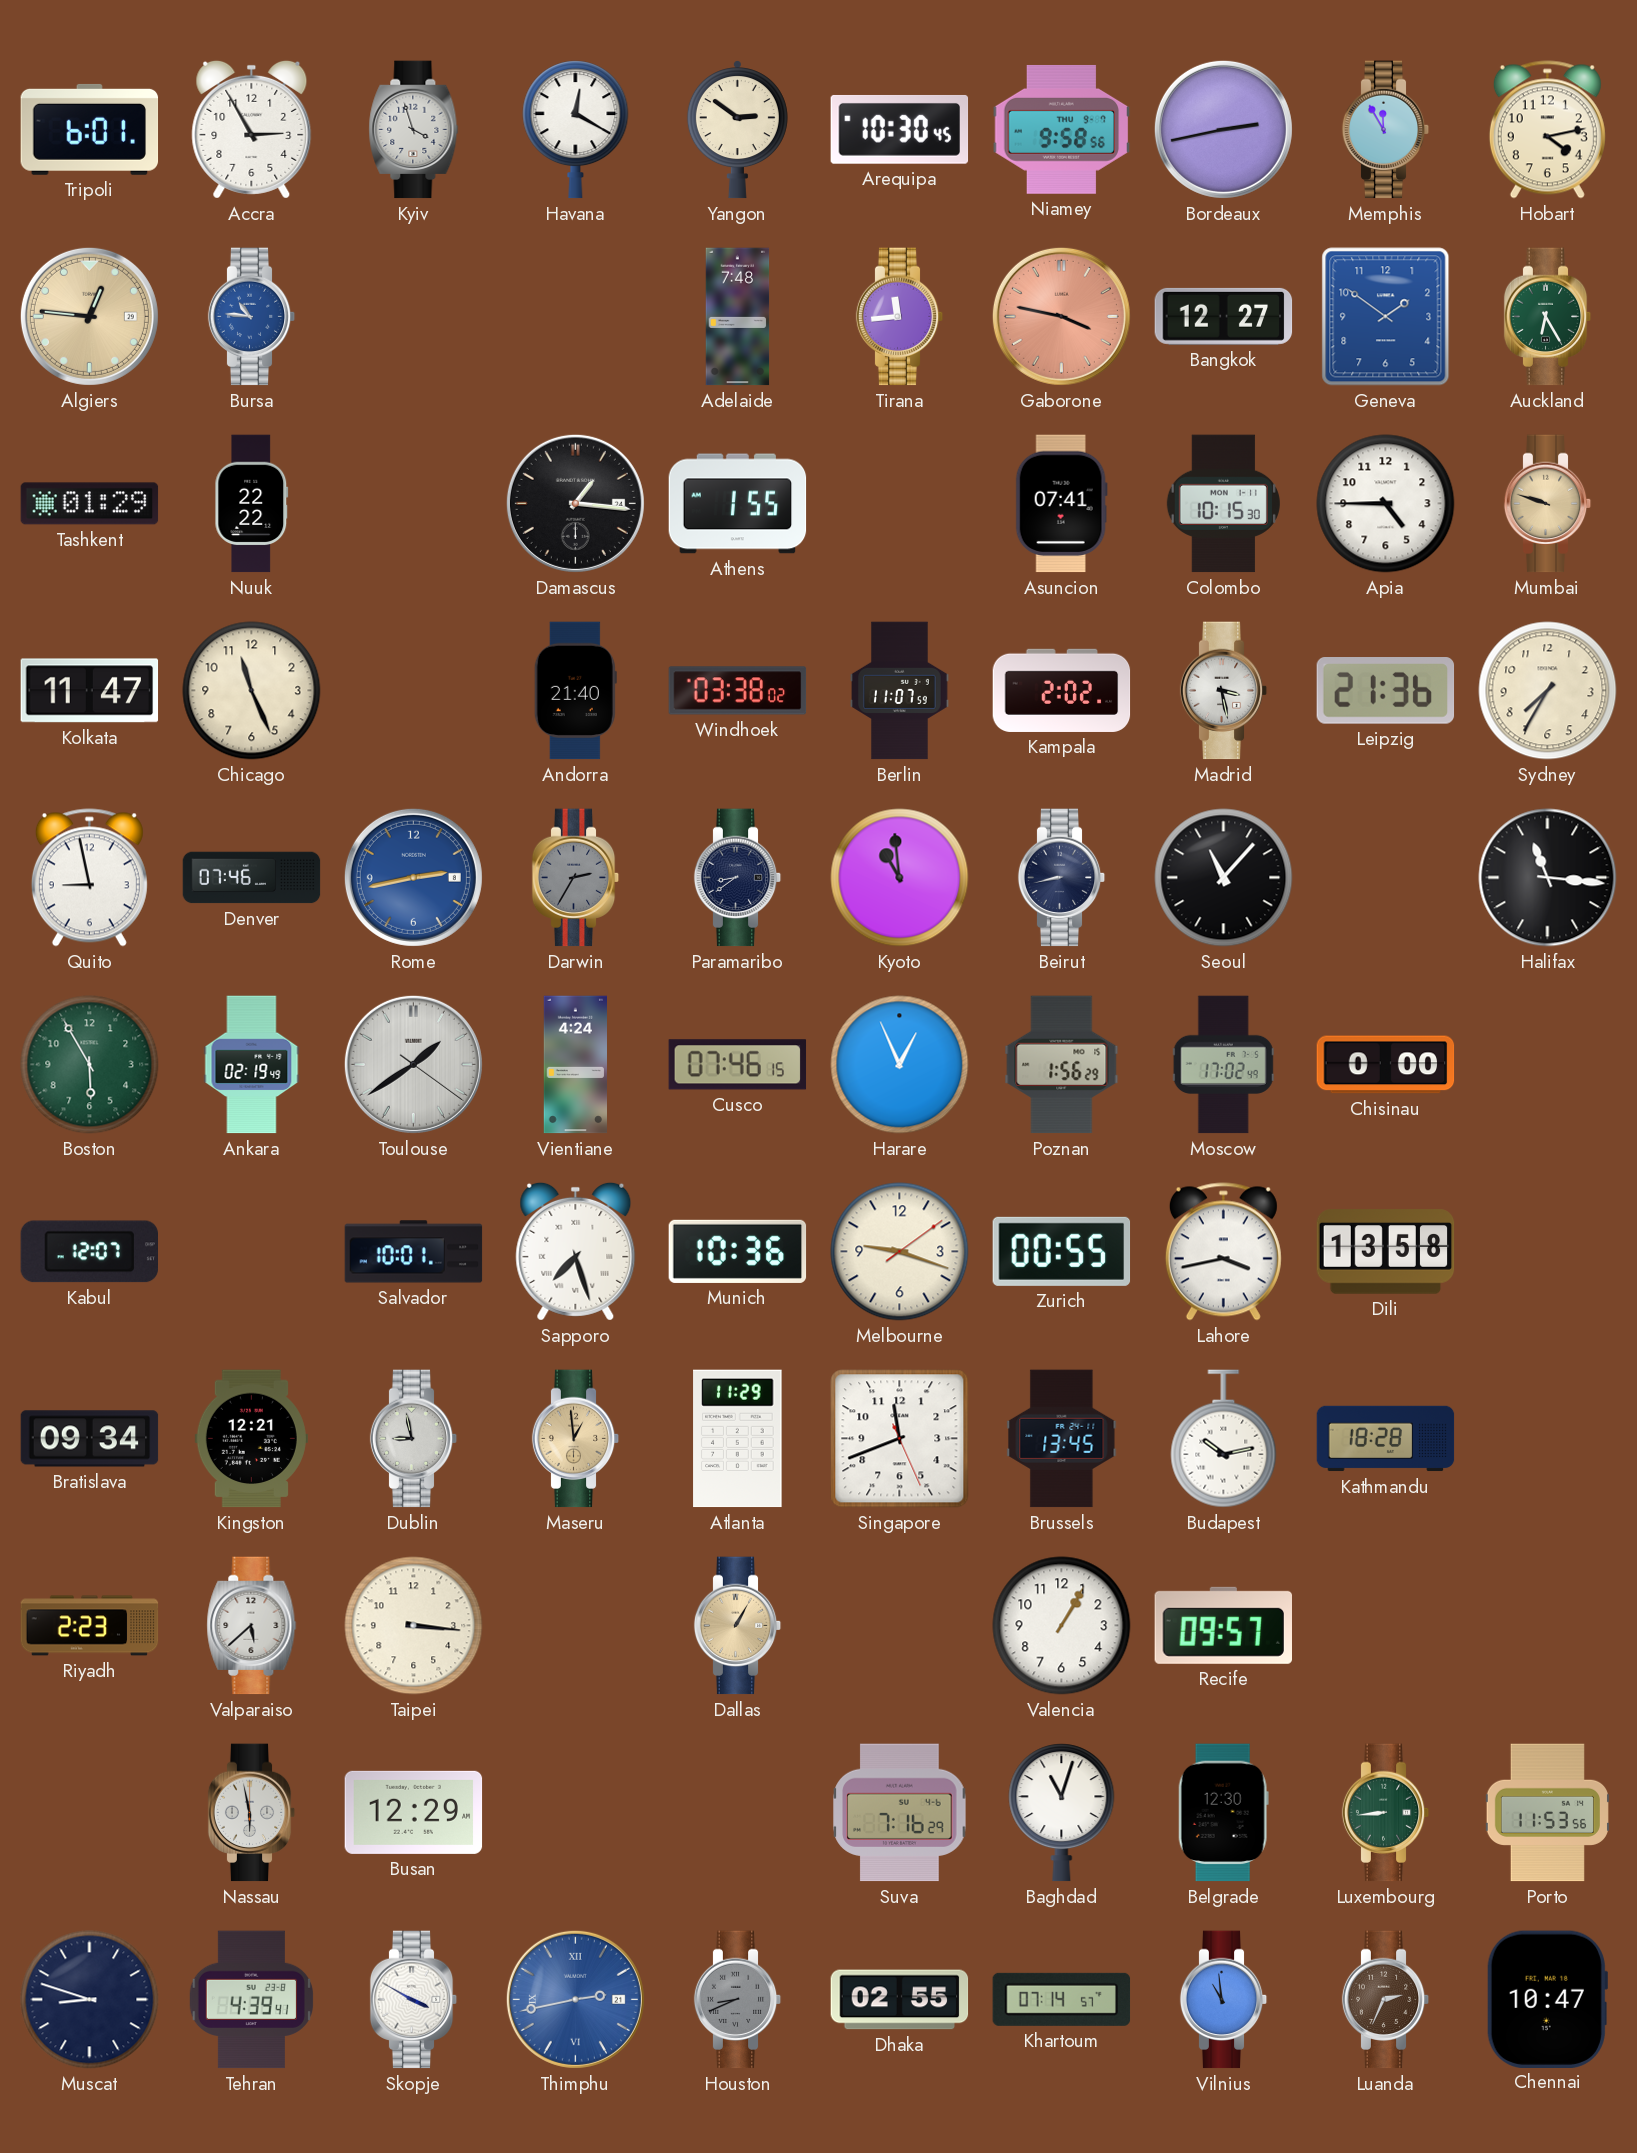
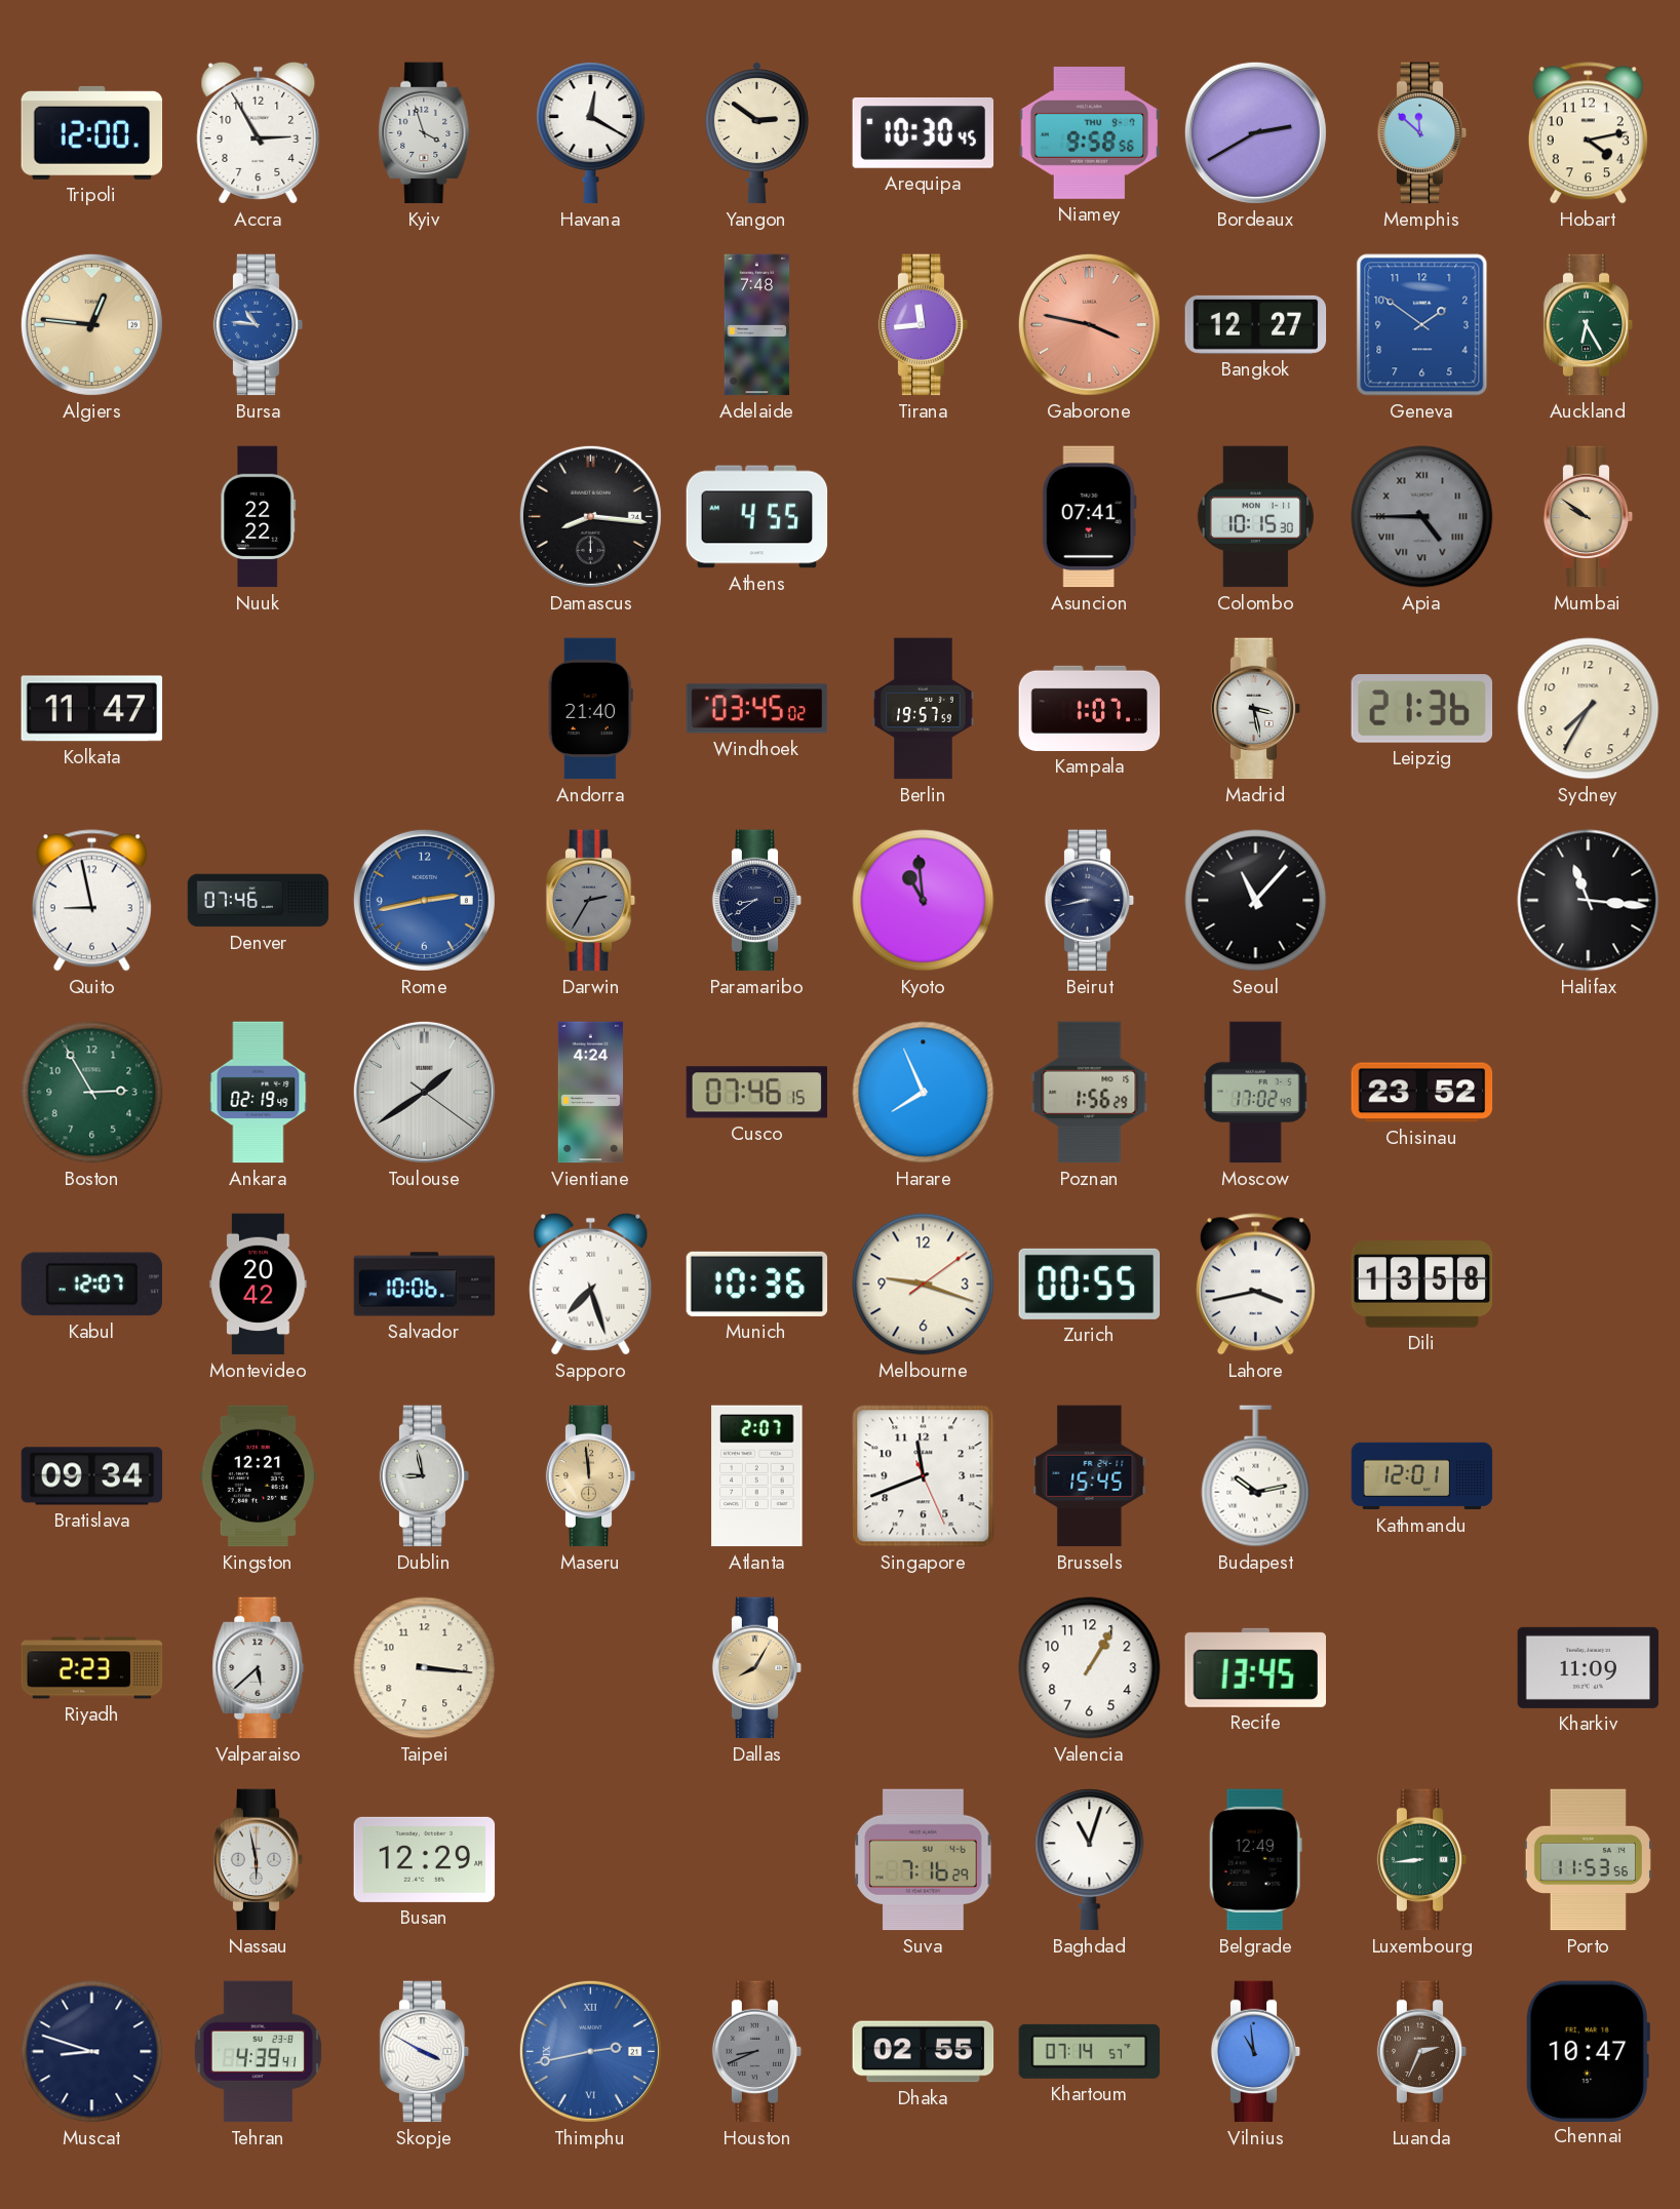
Tripoli: 6:01 -> 12:00
Bordeaux: 2:43 -> 2:40
Memphis: 11:55 -> 11:52
Tashkent: 01:29 -> none
Damascus: 1:16 -> 8:16
Athens: 1:55 -> 4:55
Apia dial: white -> grey
Apia numerals: Arabic -> Roman
Mumbai: 9:48 -> 9:51
Chicago: 11:26 -> none
Windhoek: 03:38 -> 03:45
Berlin: 11:07 -> 19:57
Kampala: 2:02 -> 1:07
Boston: 5:55 -> 2:55
Harare: 12:56 -> 7:56
Chisinau: 0:00 -> 23:52
Montevideo: none -> 20:42
Salvador: 10:01 -> 10:06
Maseru: 12:59 -> 11:59
Atlanta: 11:29 -> 2:07
Brussels: 13:45 -> 15:45
Kathmandu: 18:28 -> 12:01
Dallas: 1:05 -> 8:05
Recife: 09:57 -> 13:45
Kharkiv: none -> 11:09
Belgrade: 12:30 -> 12:49
